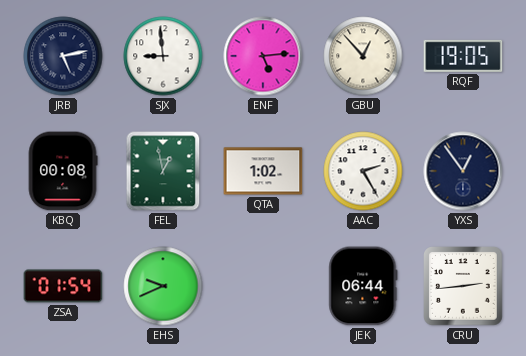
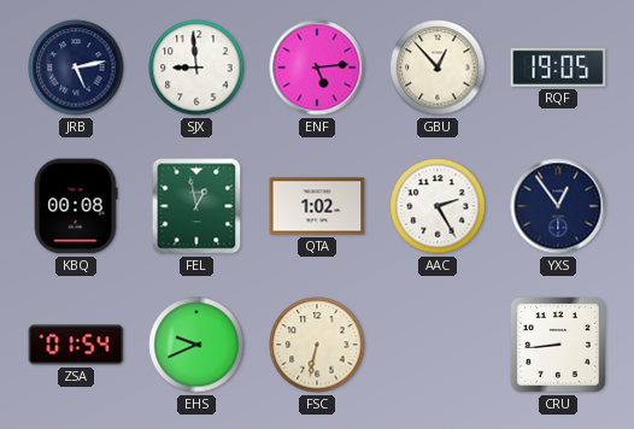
FSC: none -> 6:32
JEK: 06:44 -> none
CRU: 2:44 -> 8:44
